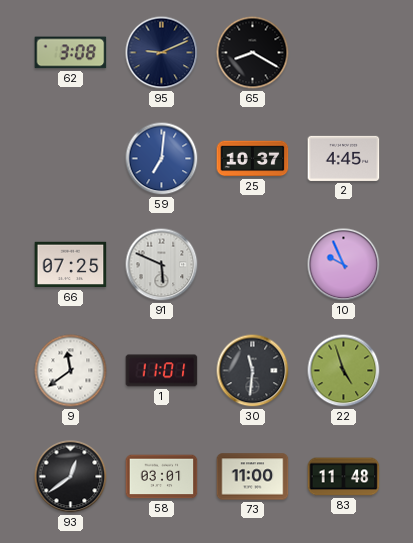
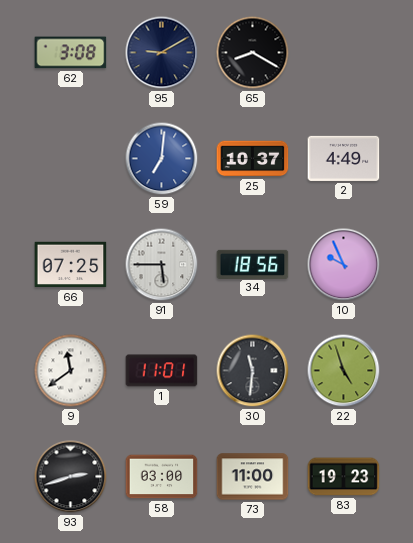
95: 9:11 -> 9:10
2: 4:45 -> 4:49
91: 5:49 -> 5:45
34: none -> 18:56
93: 12:39 -> 2:42
58: 03:01 -> 03:00
83: 11:48 -> 19:23
